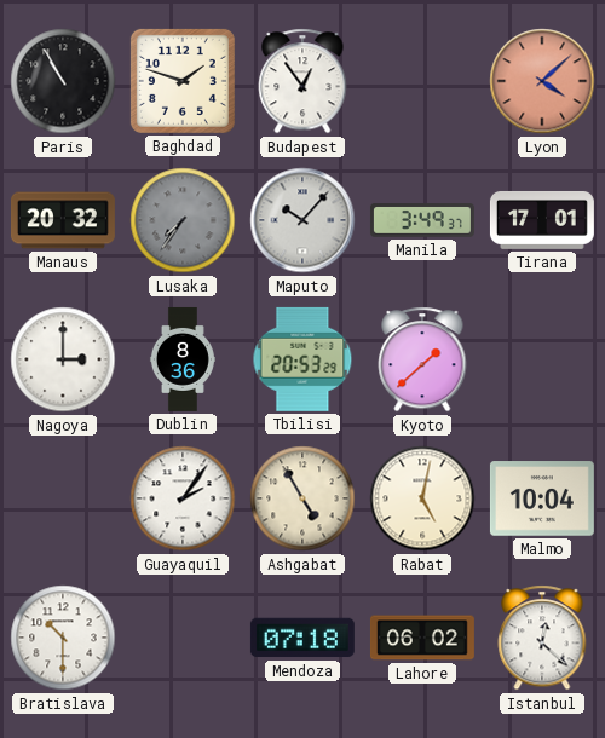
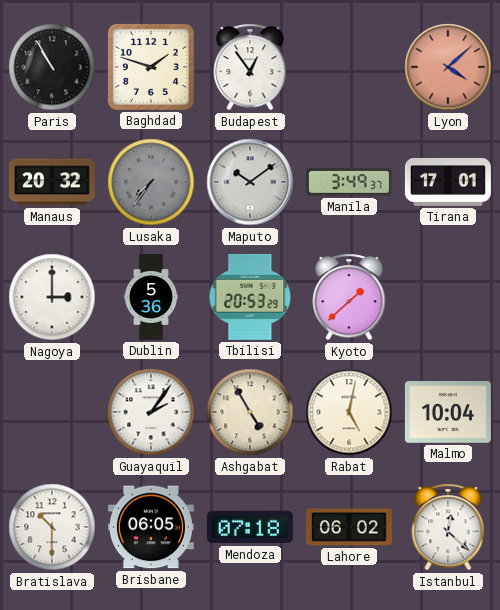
Maputo: 10:07 -> 10:09
Dublin: 8:36 -> 5:36
Brisbane: none -> 06:05
